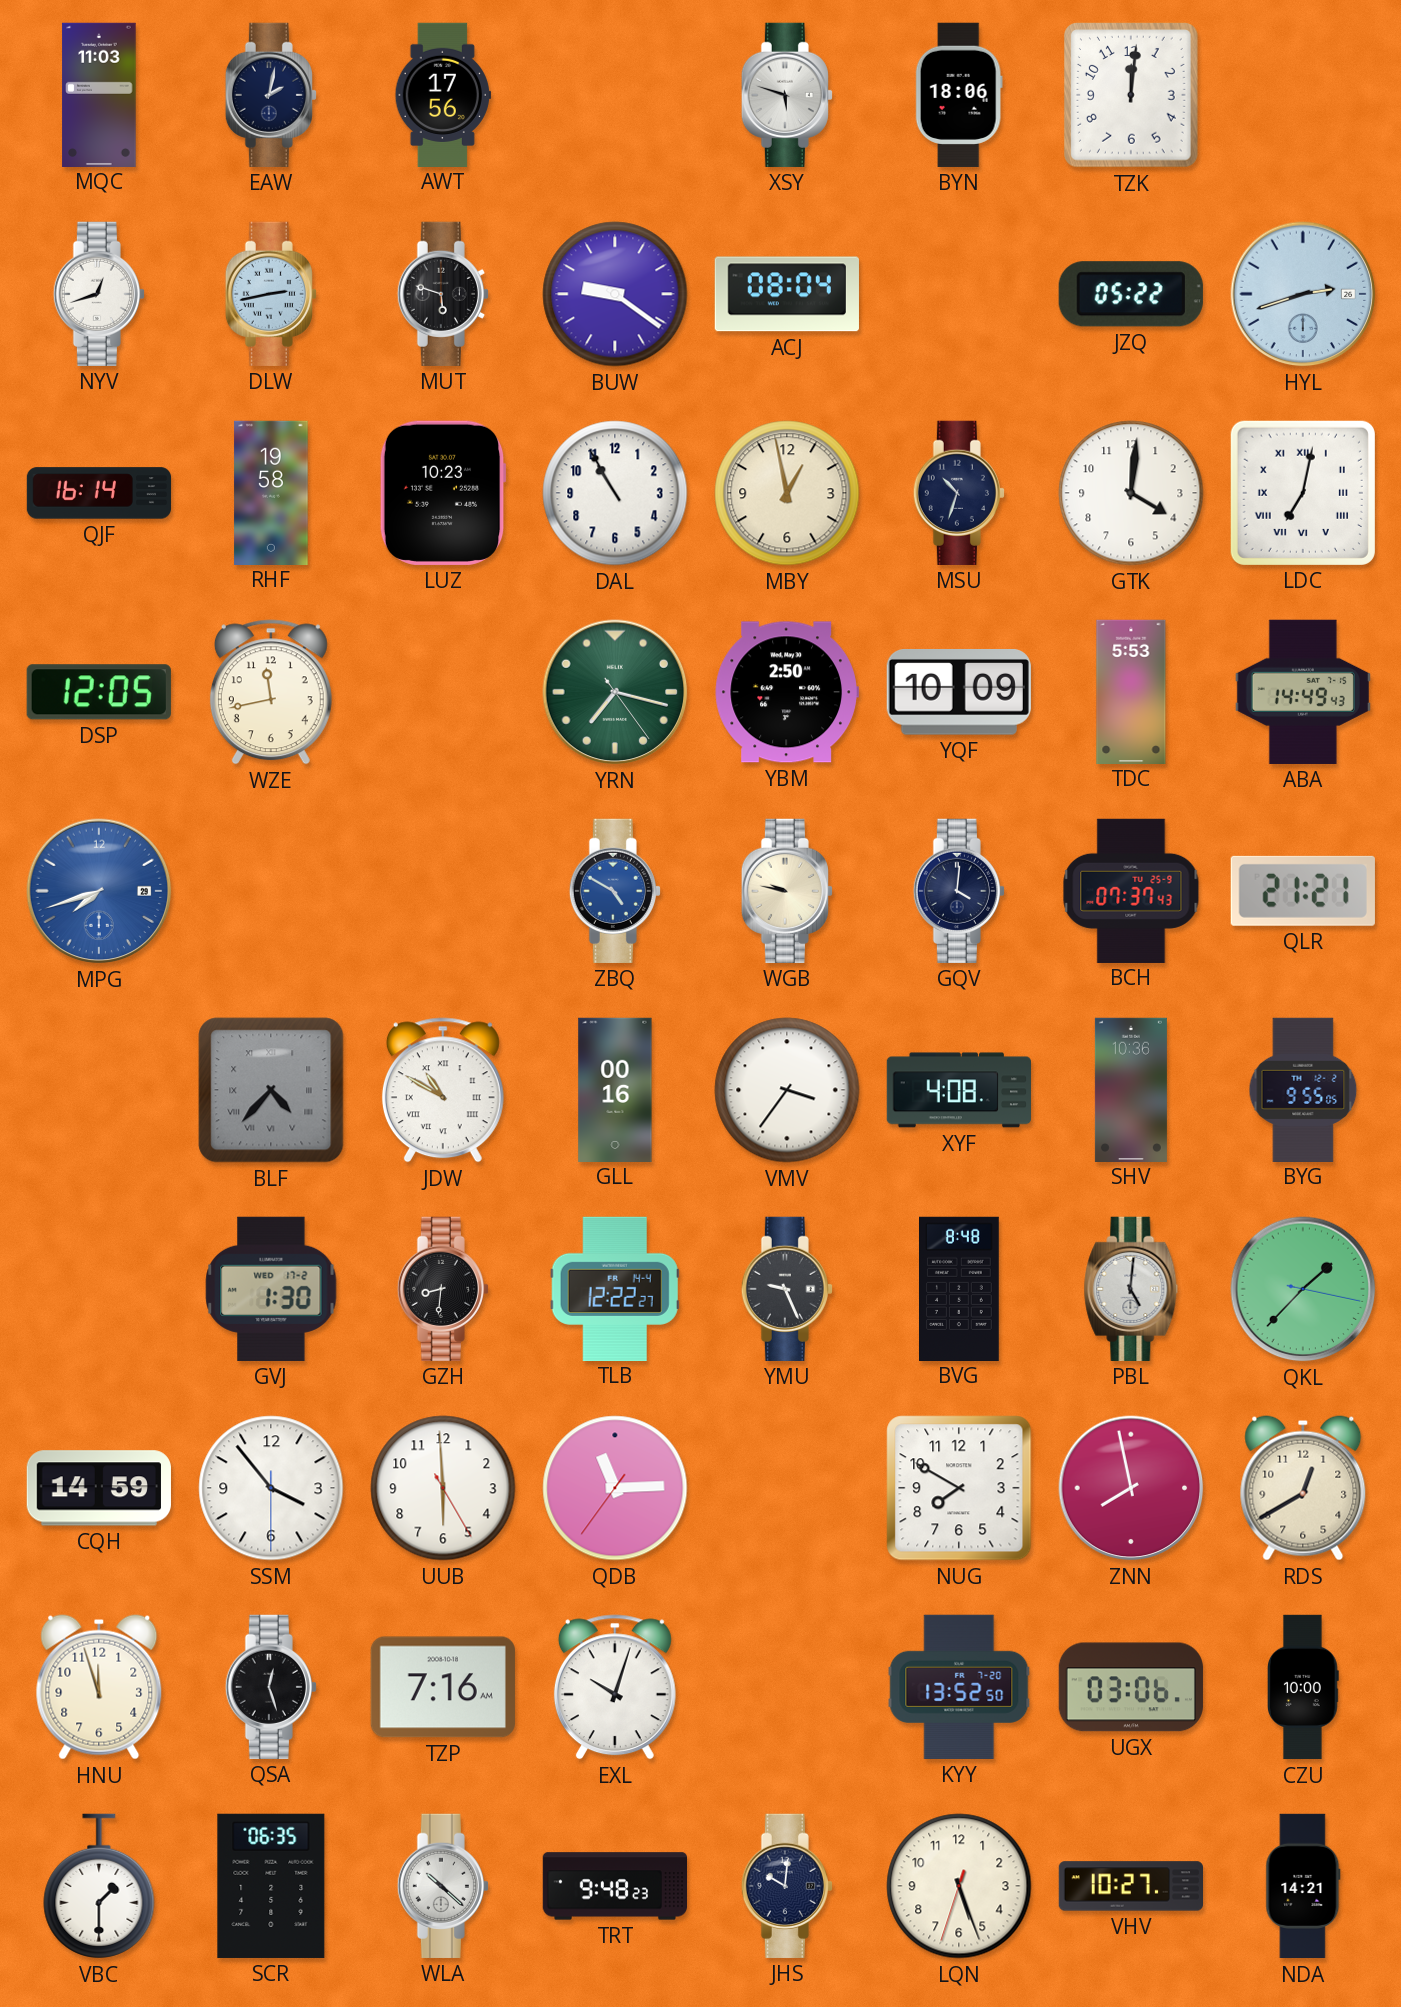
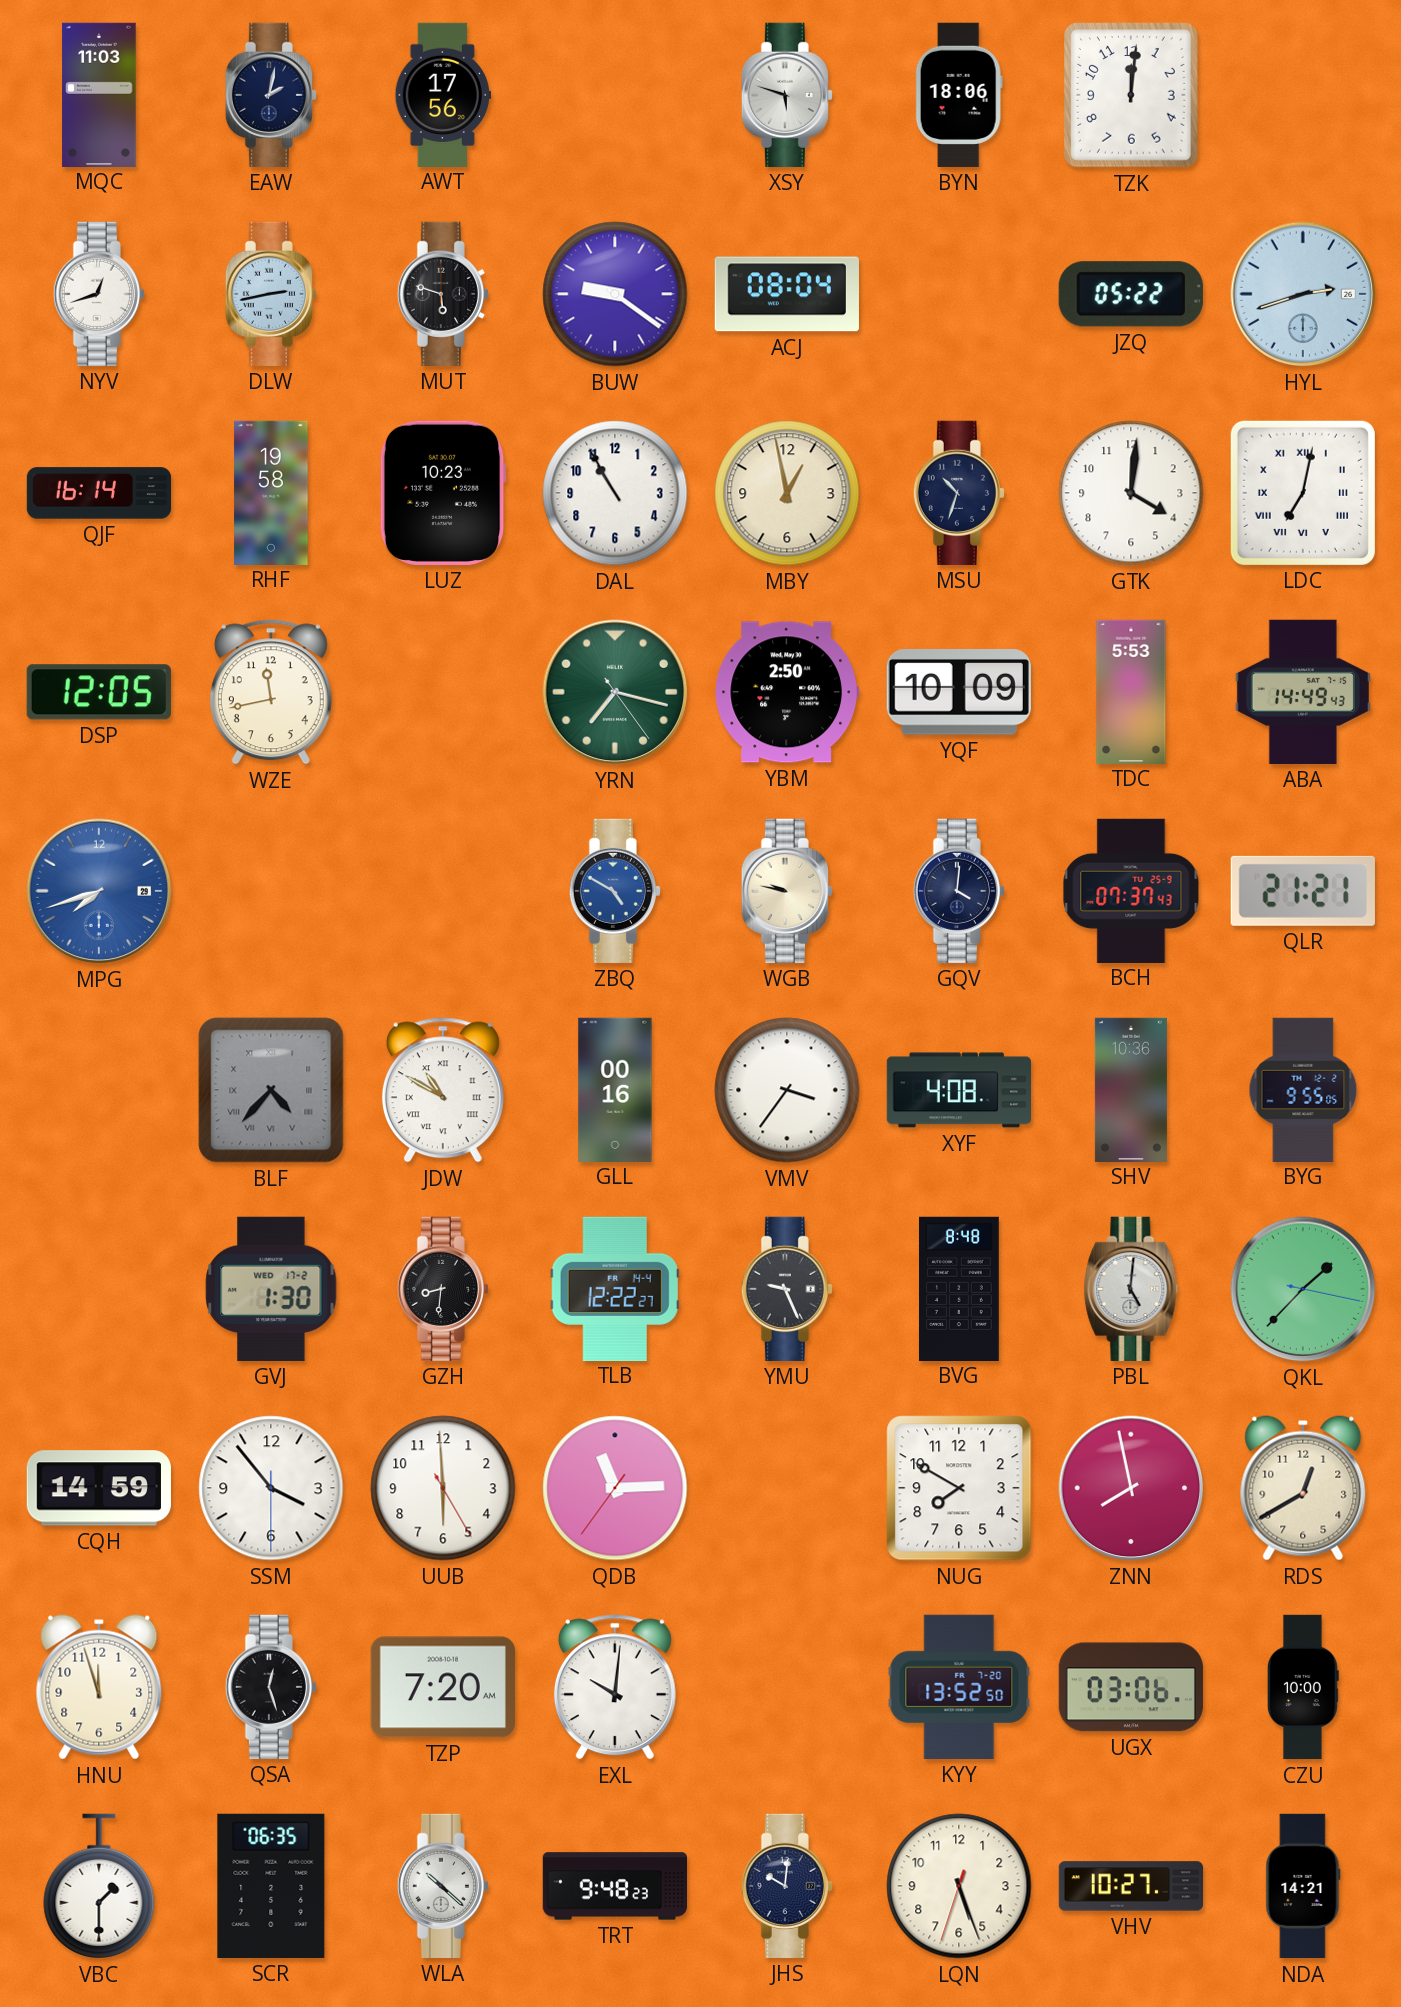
TZP: 7:16 -> 7:20
EXL: 10:03 -> 10:01
